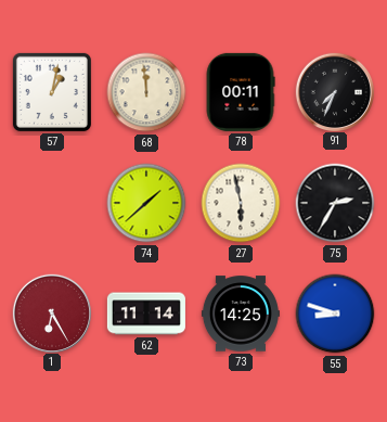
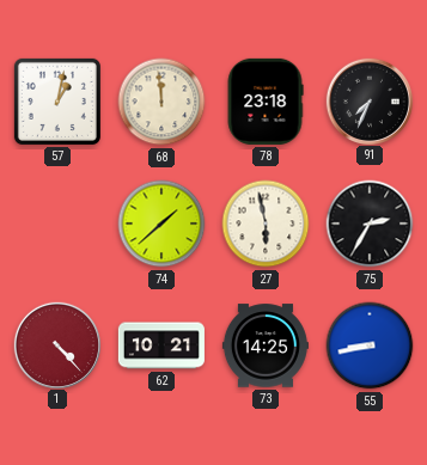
78: 00:11 -> 23:18
1: 6:25 -> 4:23
62: 11:14 -> 10:21
55: 8:48 -> 8:43
